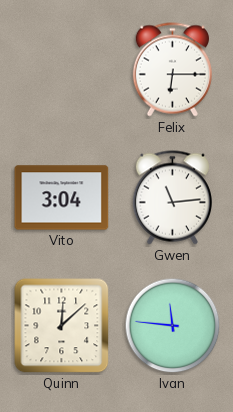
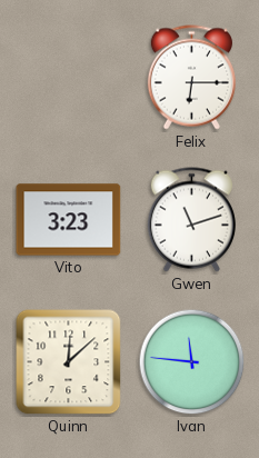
Vito: 3:04 -> 3:23
Gwen: 11:14 -> 11:12
